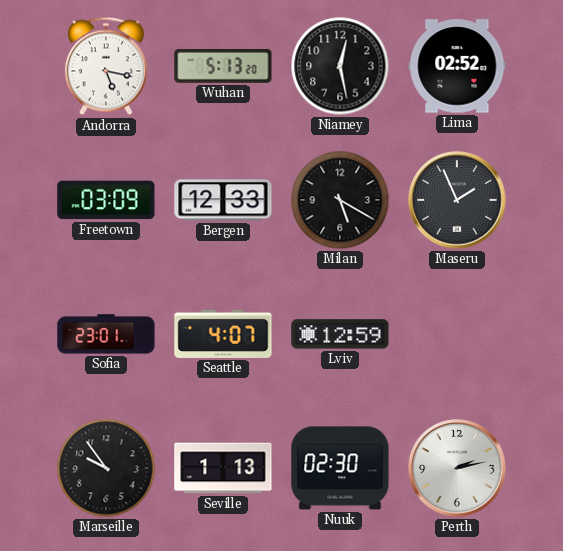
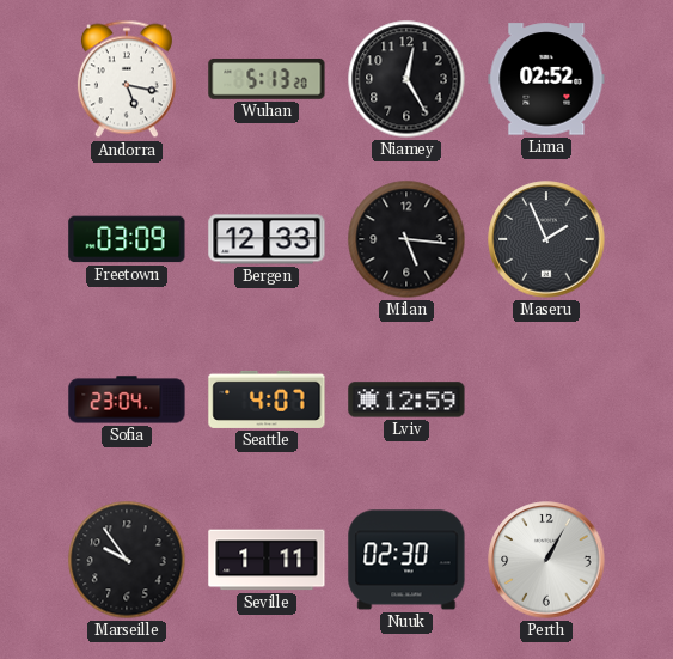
Niamey: 12:28 -> 12:25
Milan: 5:20 -> 5:16
Sofia: 23:01 -> 23:04
Seville: 1:13 -> 1:11
Perth: 2:13 -> 1:05
